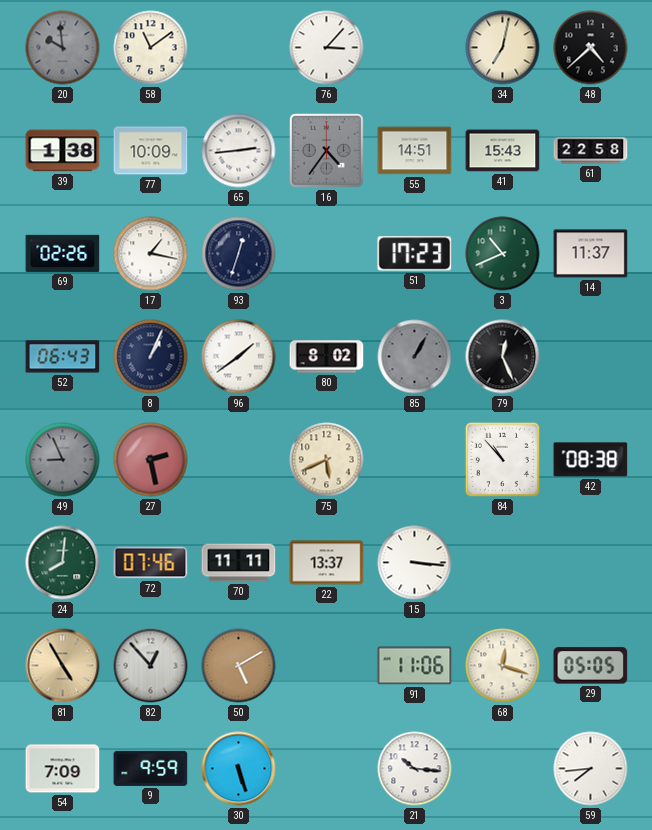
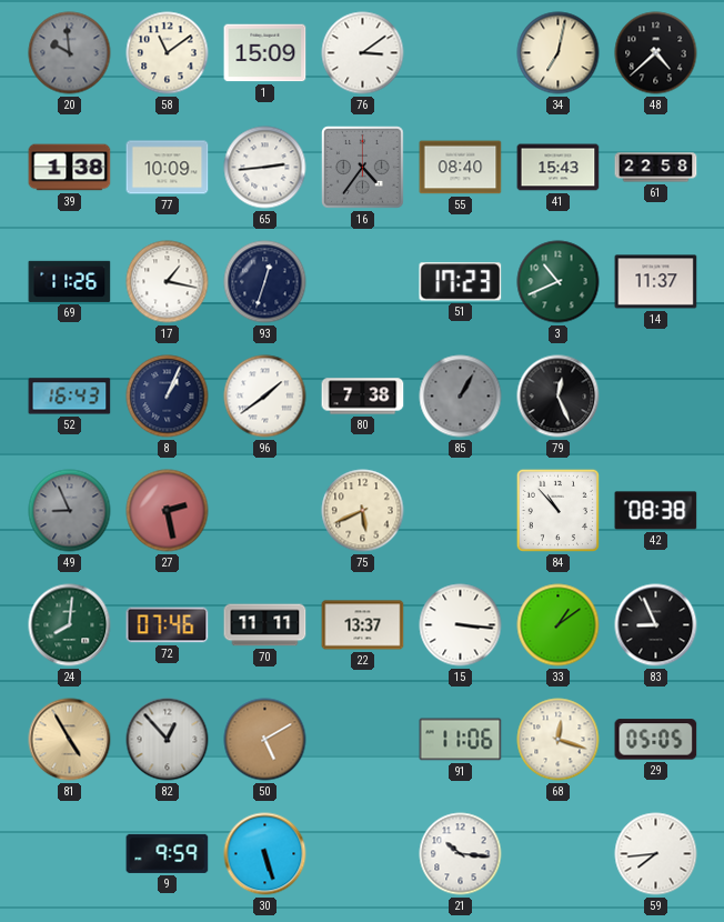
1: none -> 15:09
76: 3:07 -> 3:09
55: 14:51 -> 08:40
69: 02:26 -> 11:26
52: 06:43 -> 16:43
80: 8:02 -> 7:38
33: none -> 1:09
83: none -> 8:56
54: 7:09 -> none
